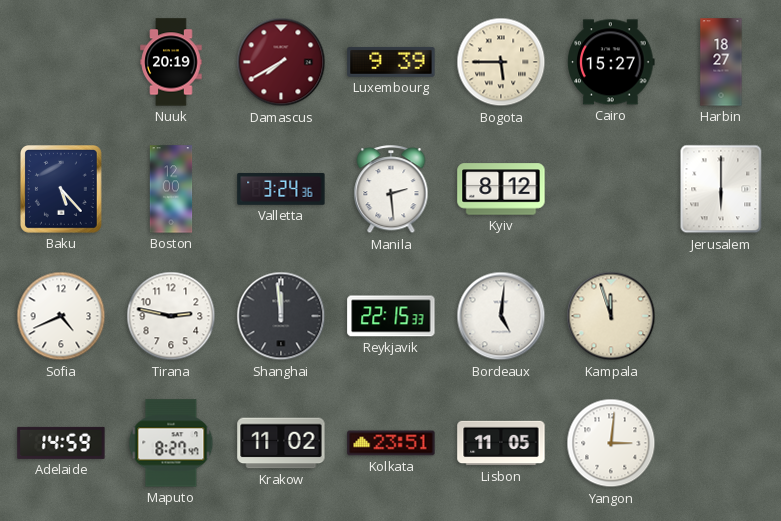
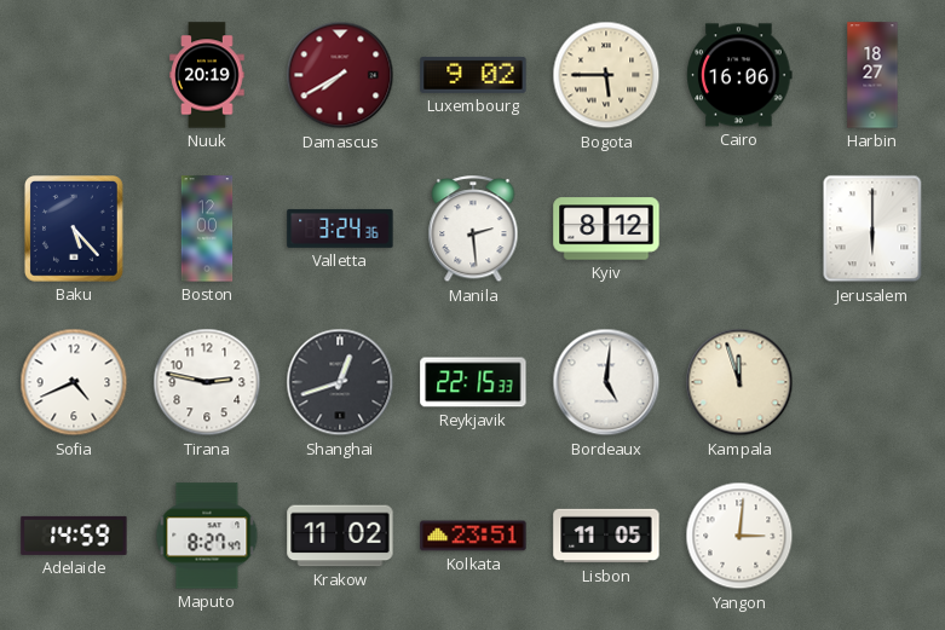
Luxembourg: 9:39 -> 9:02
Cairo: 15:27 -> 16:06
Shanghai: 11:59 -> 12:42
